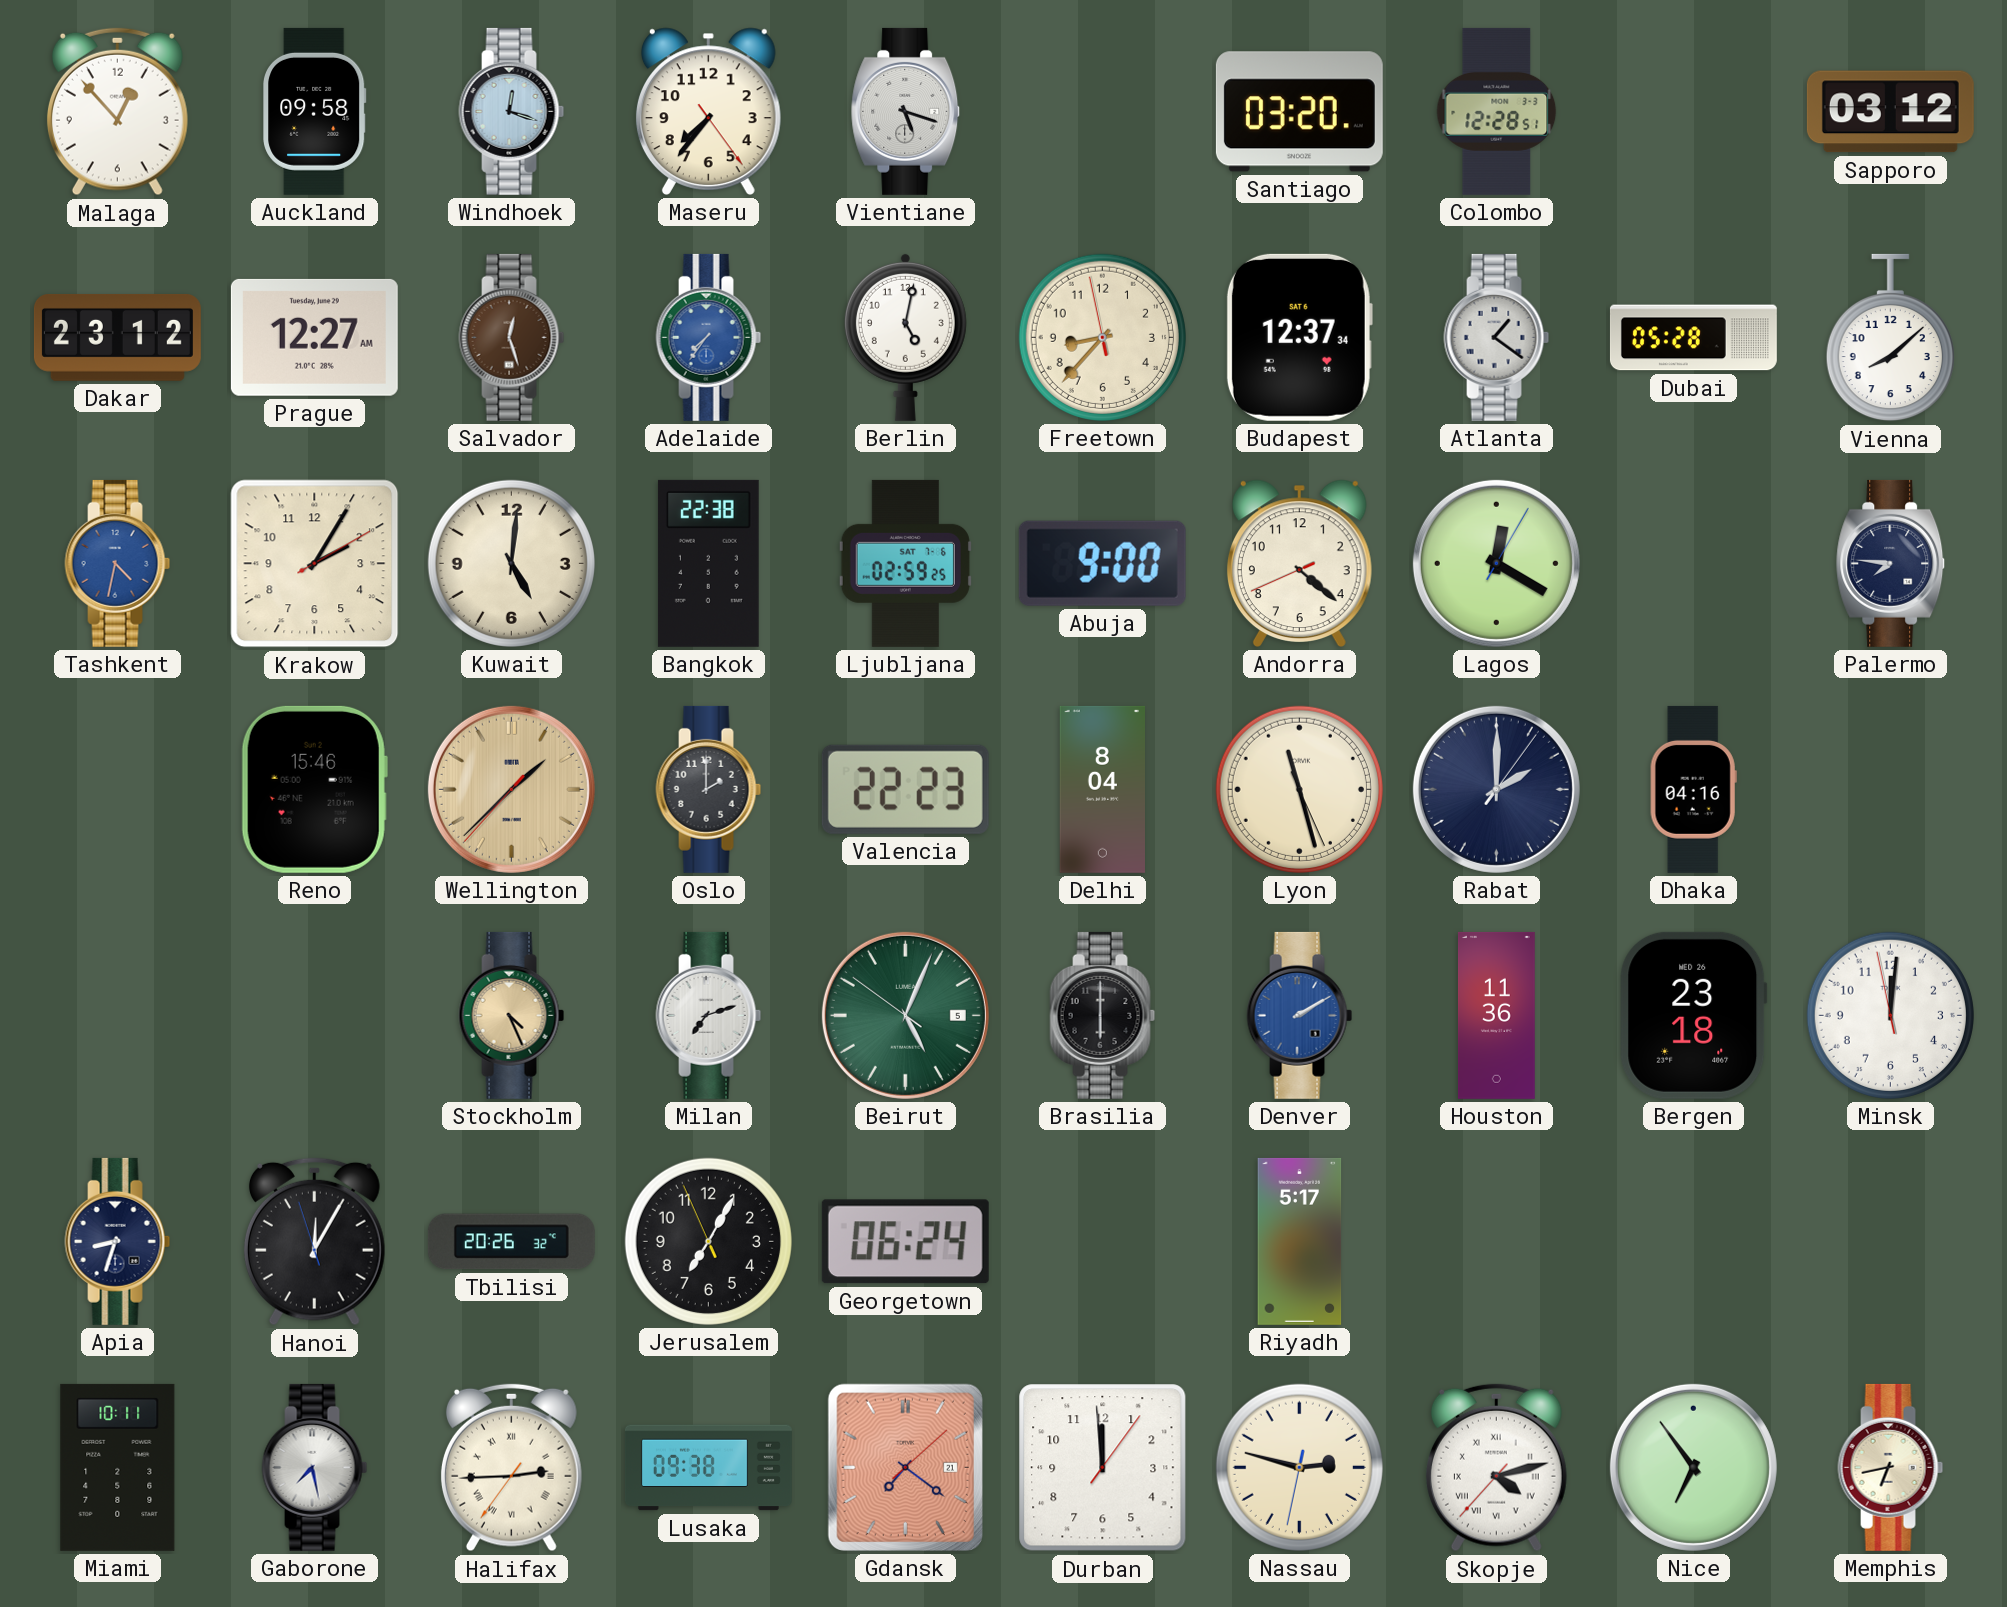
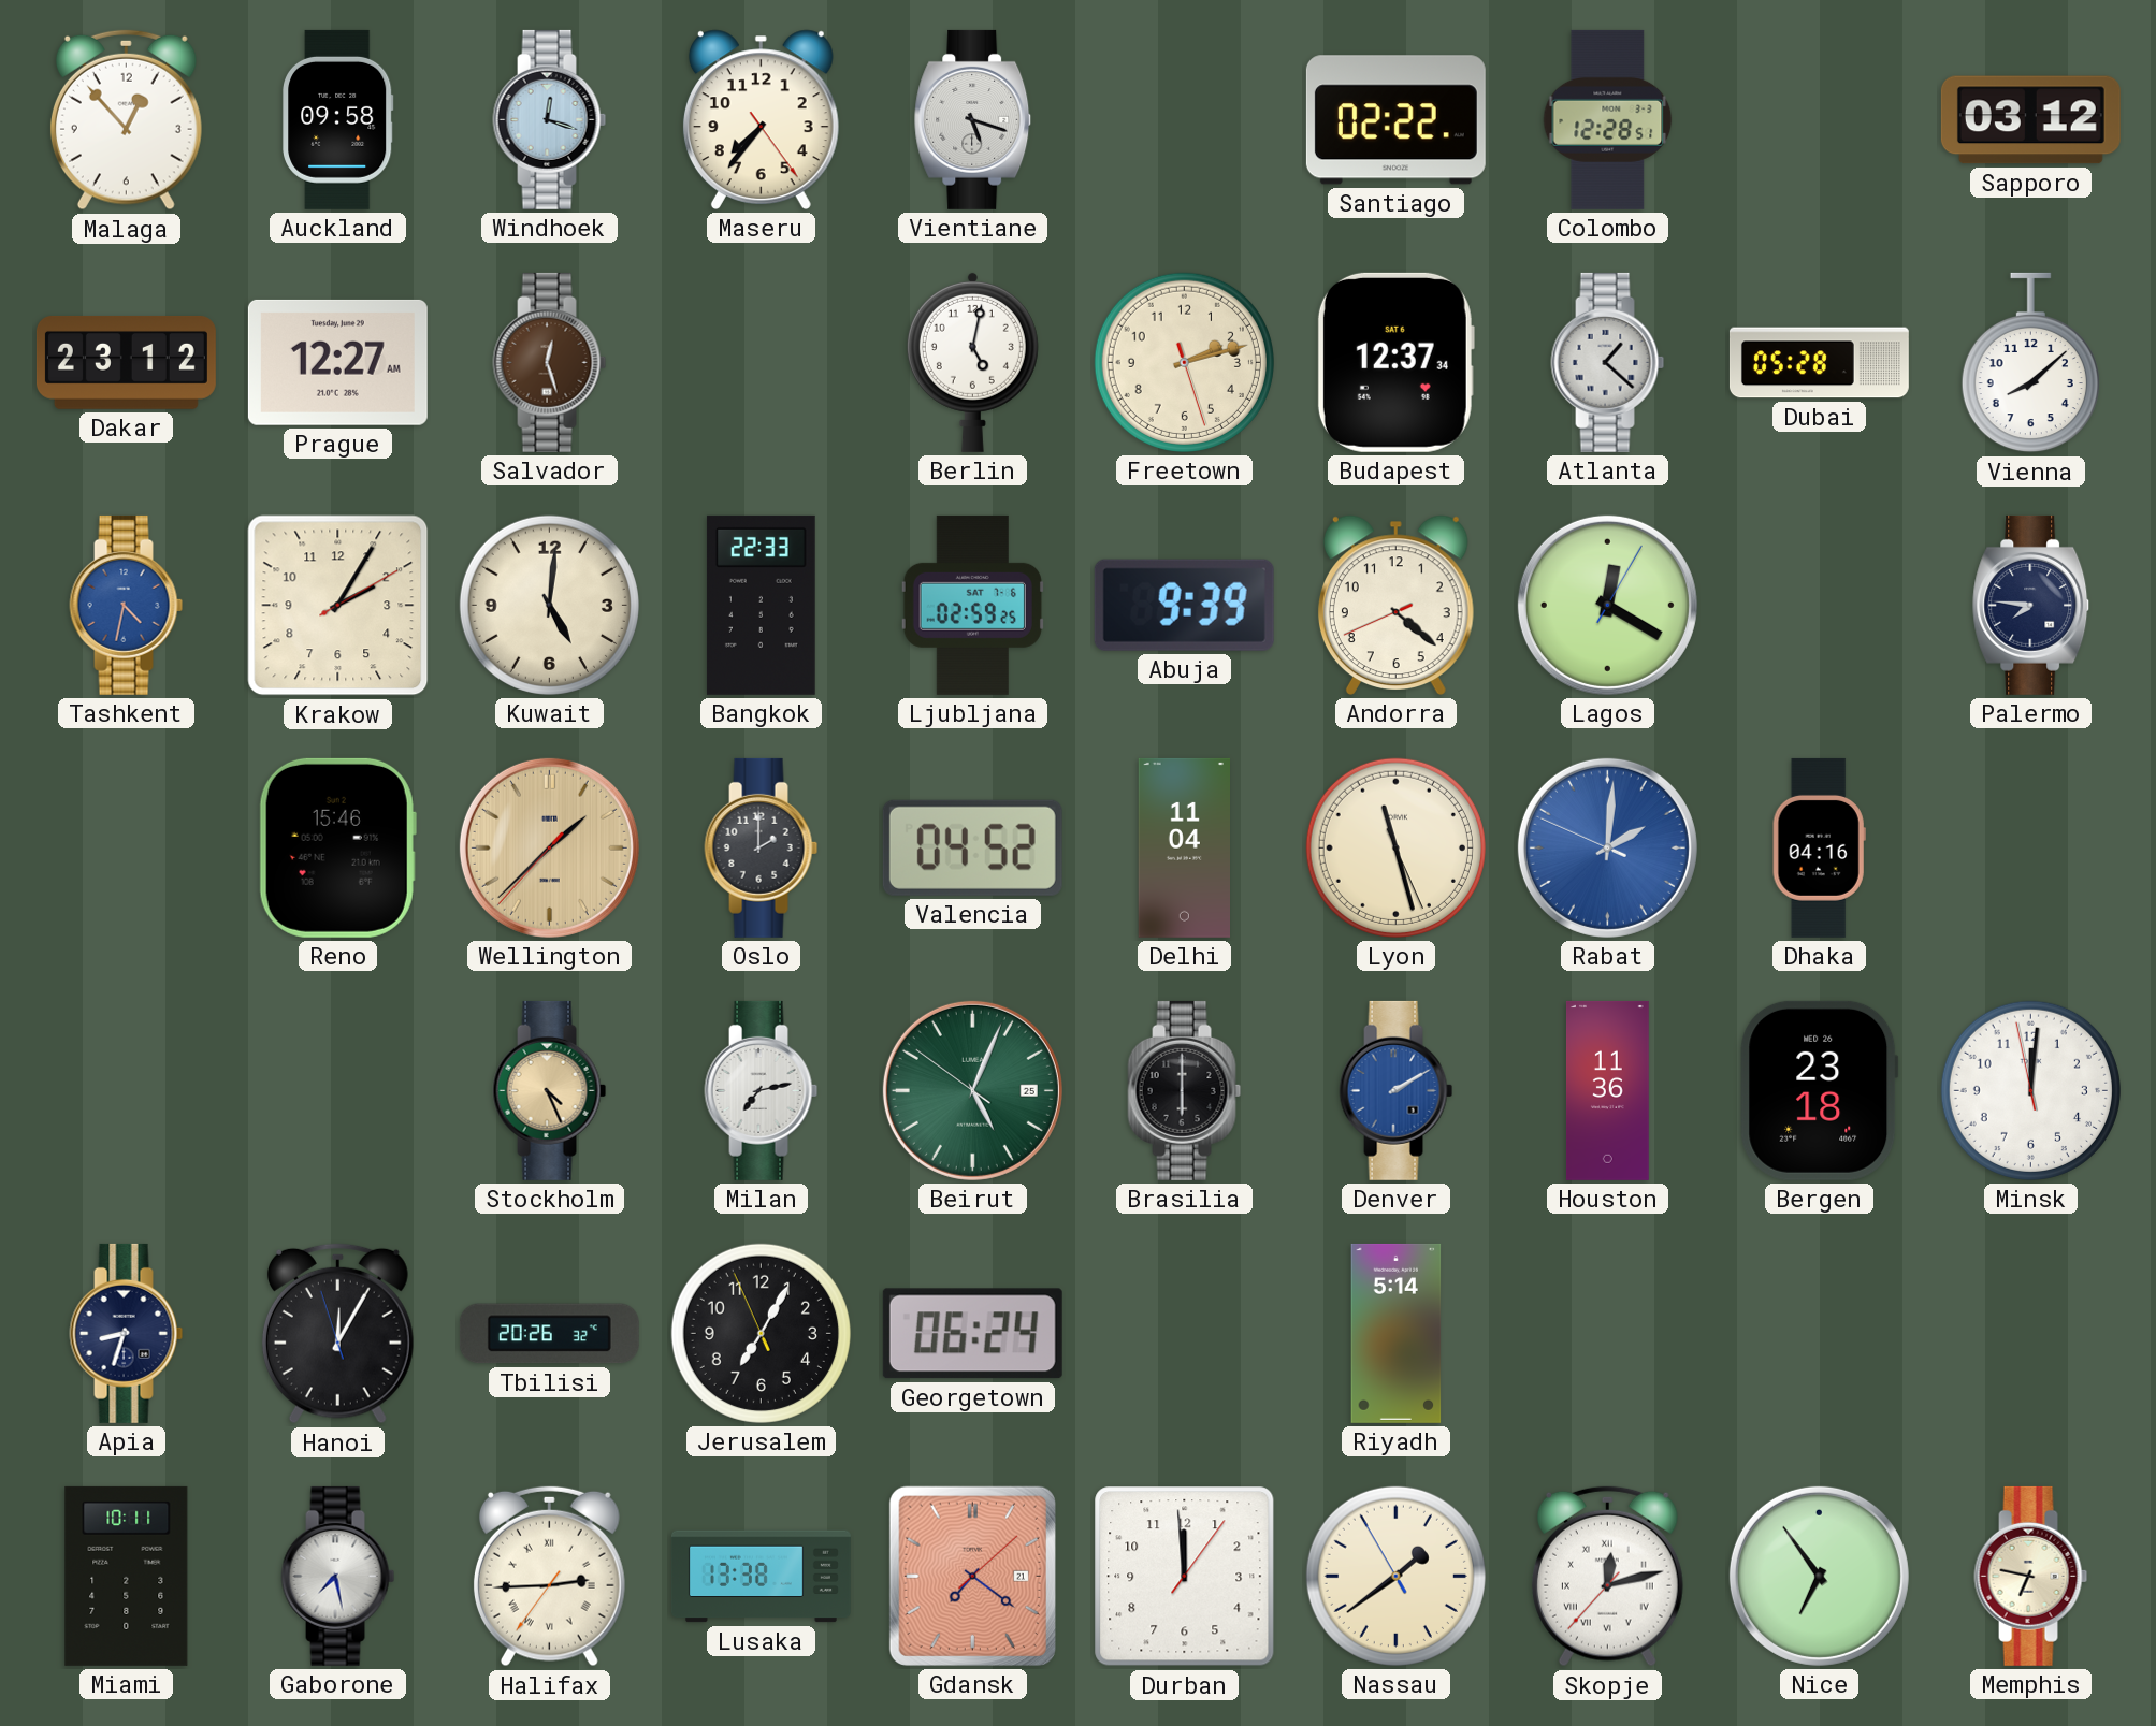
Santiago: 03:20 -> 02:22
Adelaide: 7:36 -> none
Freetown: 8:36 -> 2:12
Atlanta: 1:21 -> 1:22
Bangkok: 22:38 -> 22:33
Abuja: 9:00 -> 9:39
Valencia: 22:23 -> 04:52
Delhi: 8:04 -> 11:04
Rabat: 2:00:06 -> 2:00:49
Rabat dial: navy -> blue
Milan: 7:12 -> 7:13
Beirut date: 5 -> 25
Riyadh: 5:17 -> 5:14
Lusaka: 09:38 -> 13:38
Nassau: 2:47 -> 1:38
Skopje: 4:12 -> 12:12
Memphis: 6:43 -> 6:47
